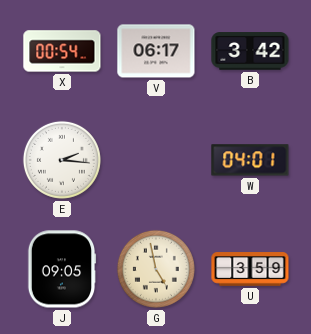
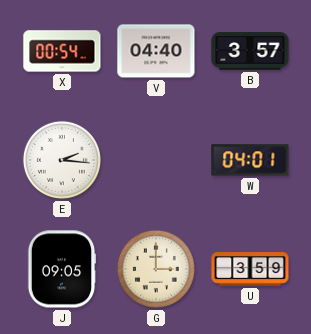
V: 06:17 -> 04:40
B: 3:42 -> 3:57
G: 4:58 -> 3:00
